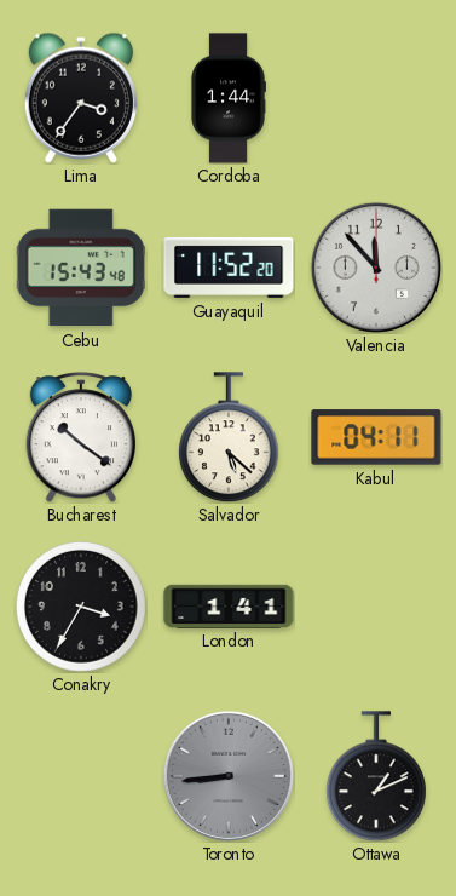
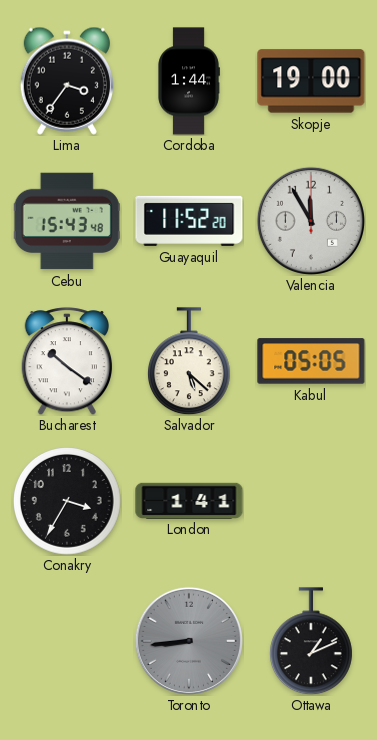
Skopje: none -> 19:00
Valencia: 11:53 -> 11:55
Kabul: 04:11 -> 05:05
